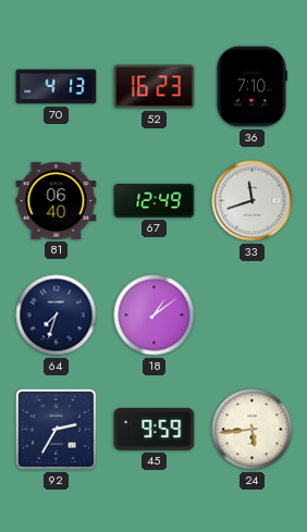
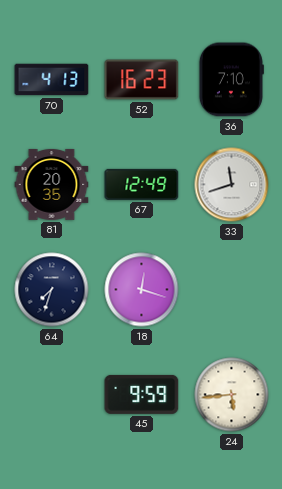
81: 06:40 -> 20:35
18: 1:09 -> 12:18
92: 2:35 -> none
